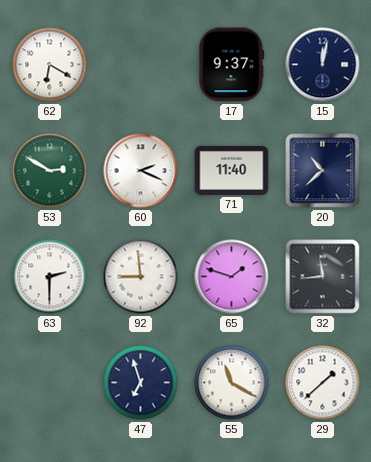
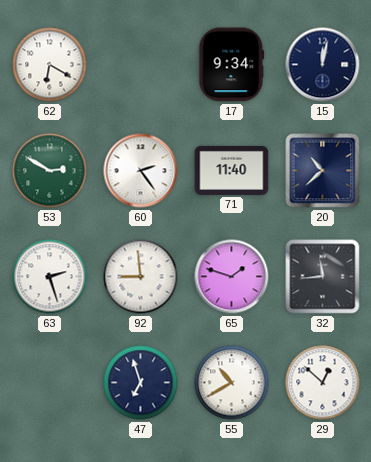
17: 9:37 -> 9:34
60: 2:19 -> 2:24
63: 2:30 -> 2:27
55: 11:20 -> 10:40
29: 1:38 -> 12:52
